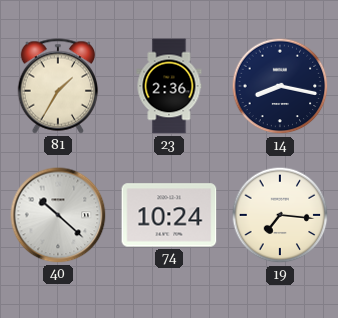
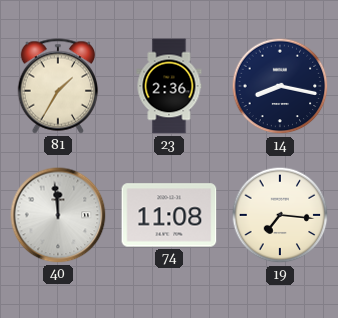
40: 10:22 -> 11:59
74: 10:24 -> 11:08
